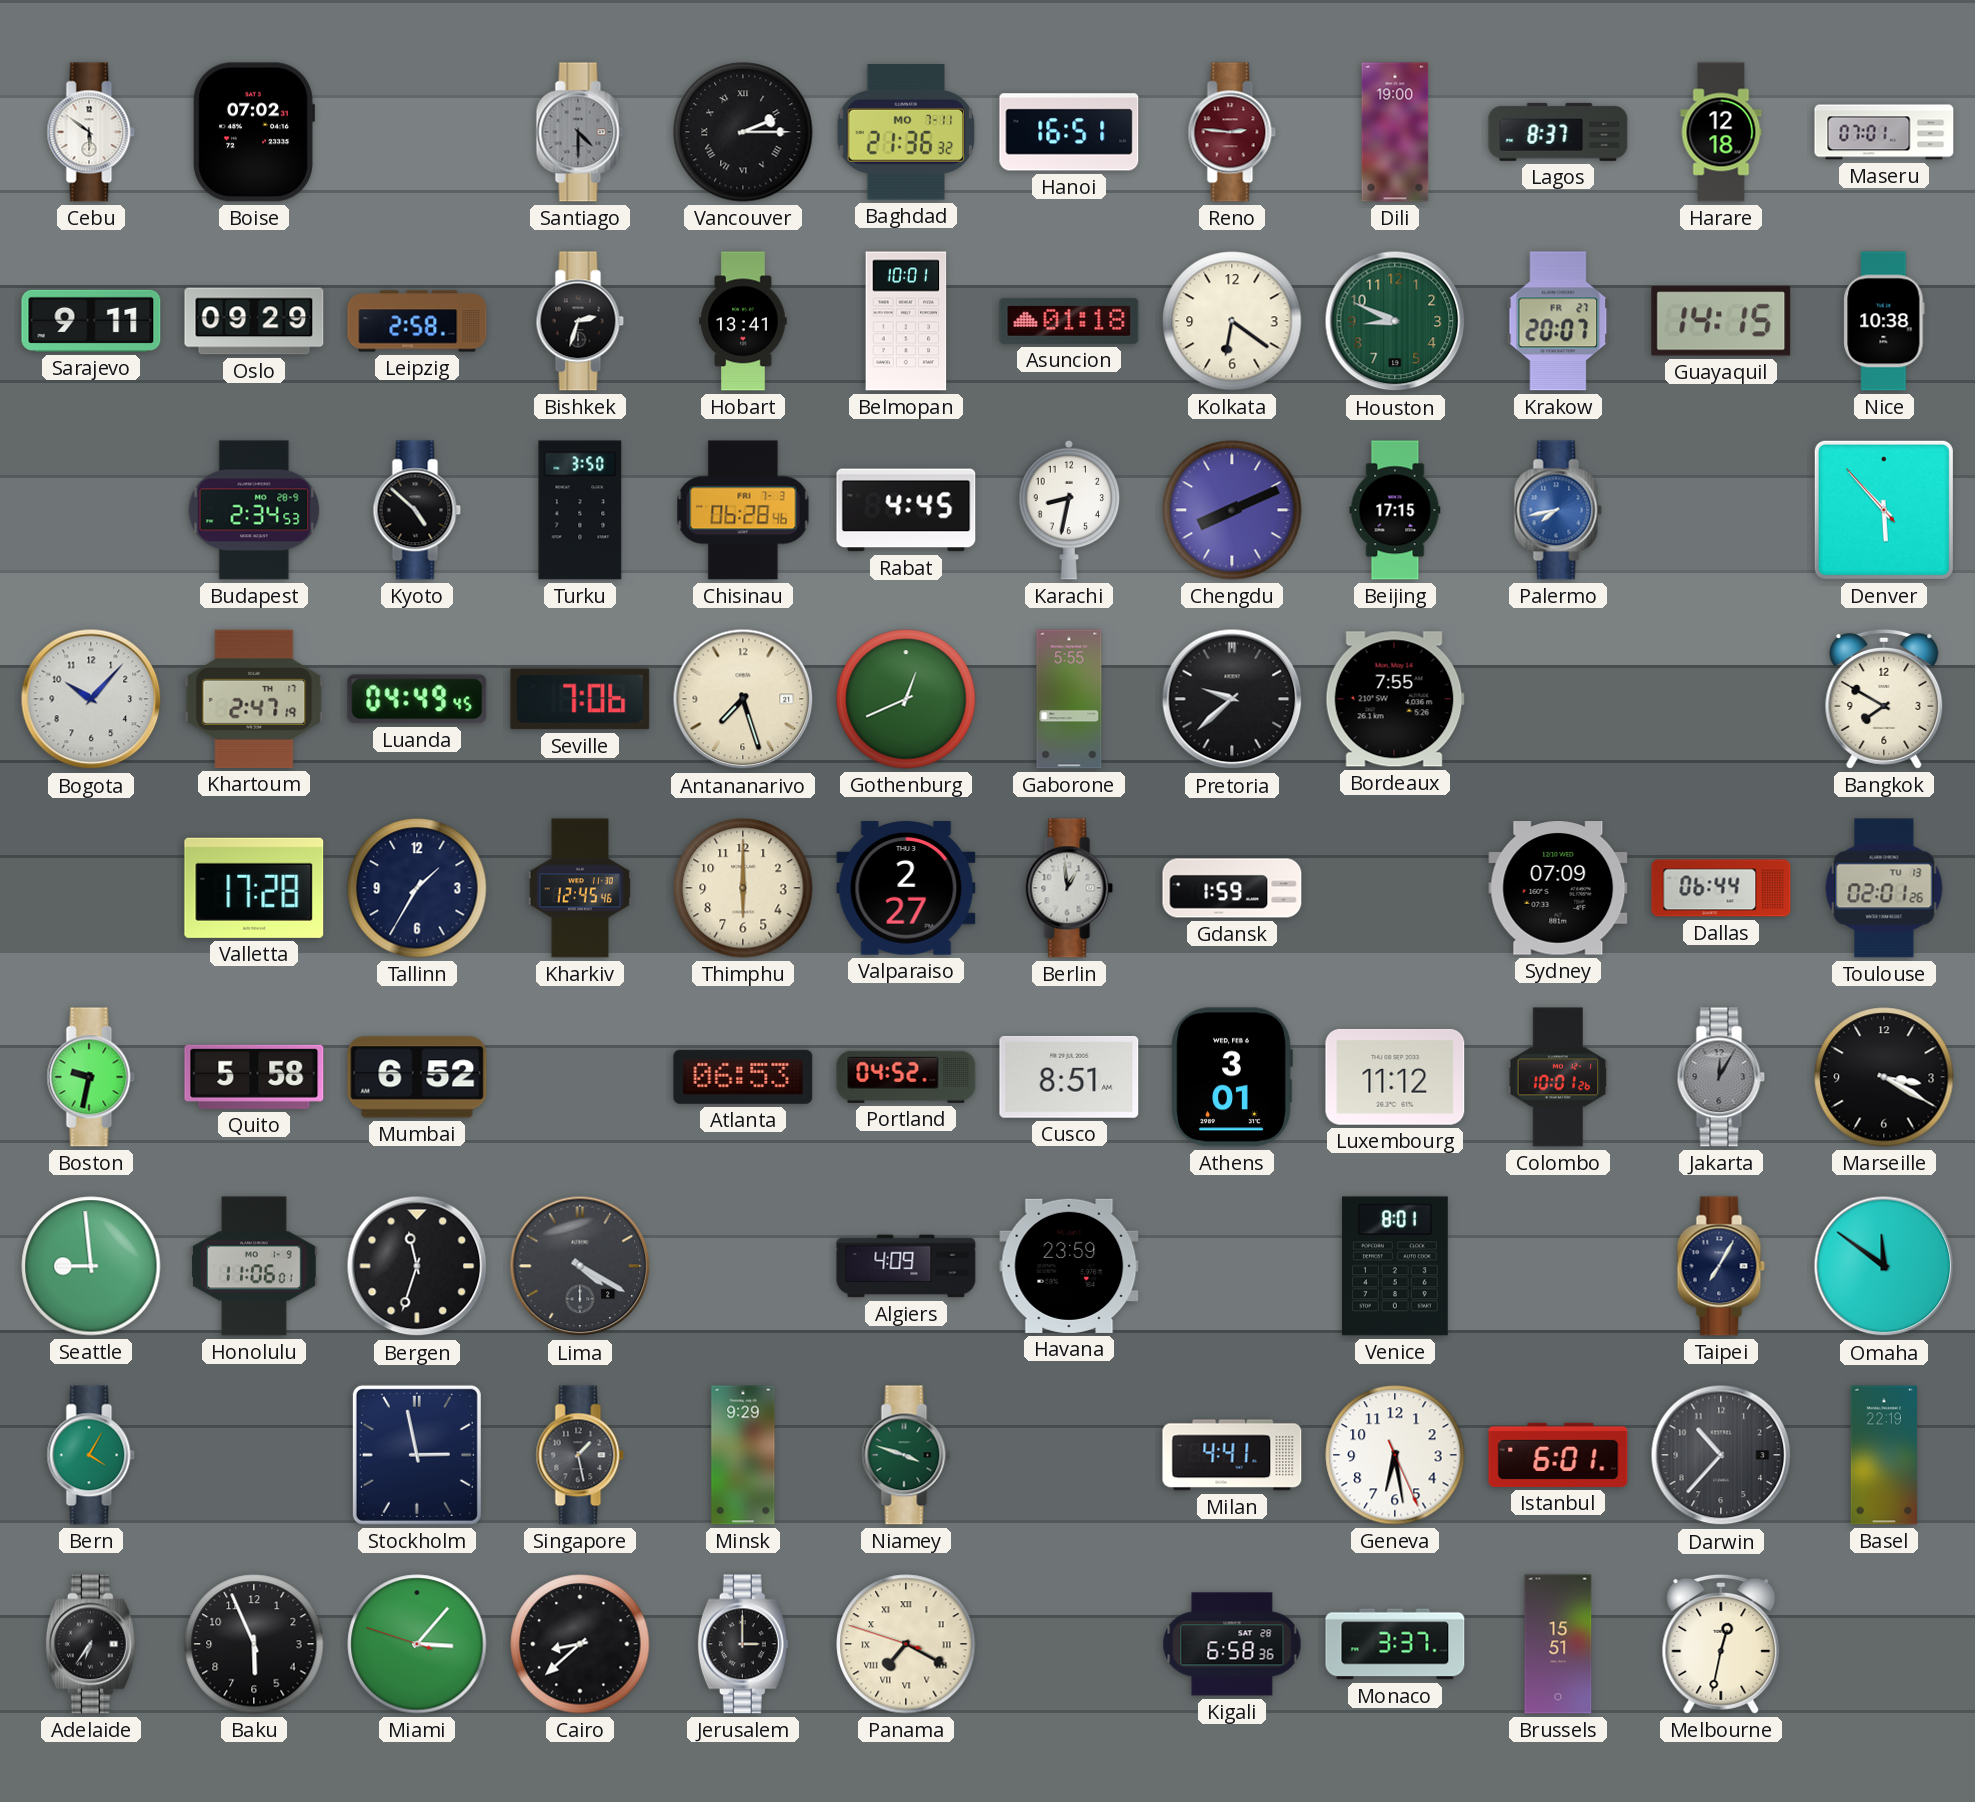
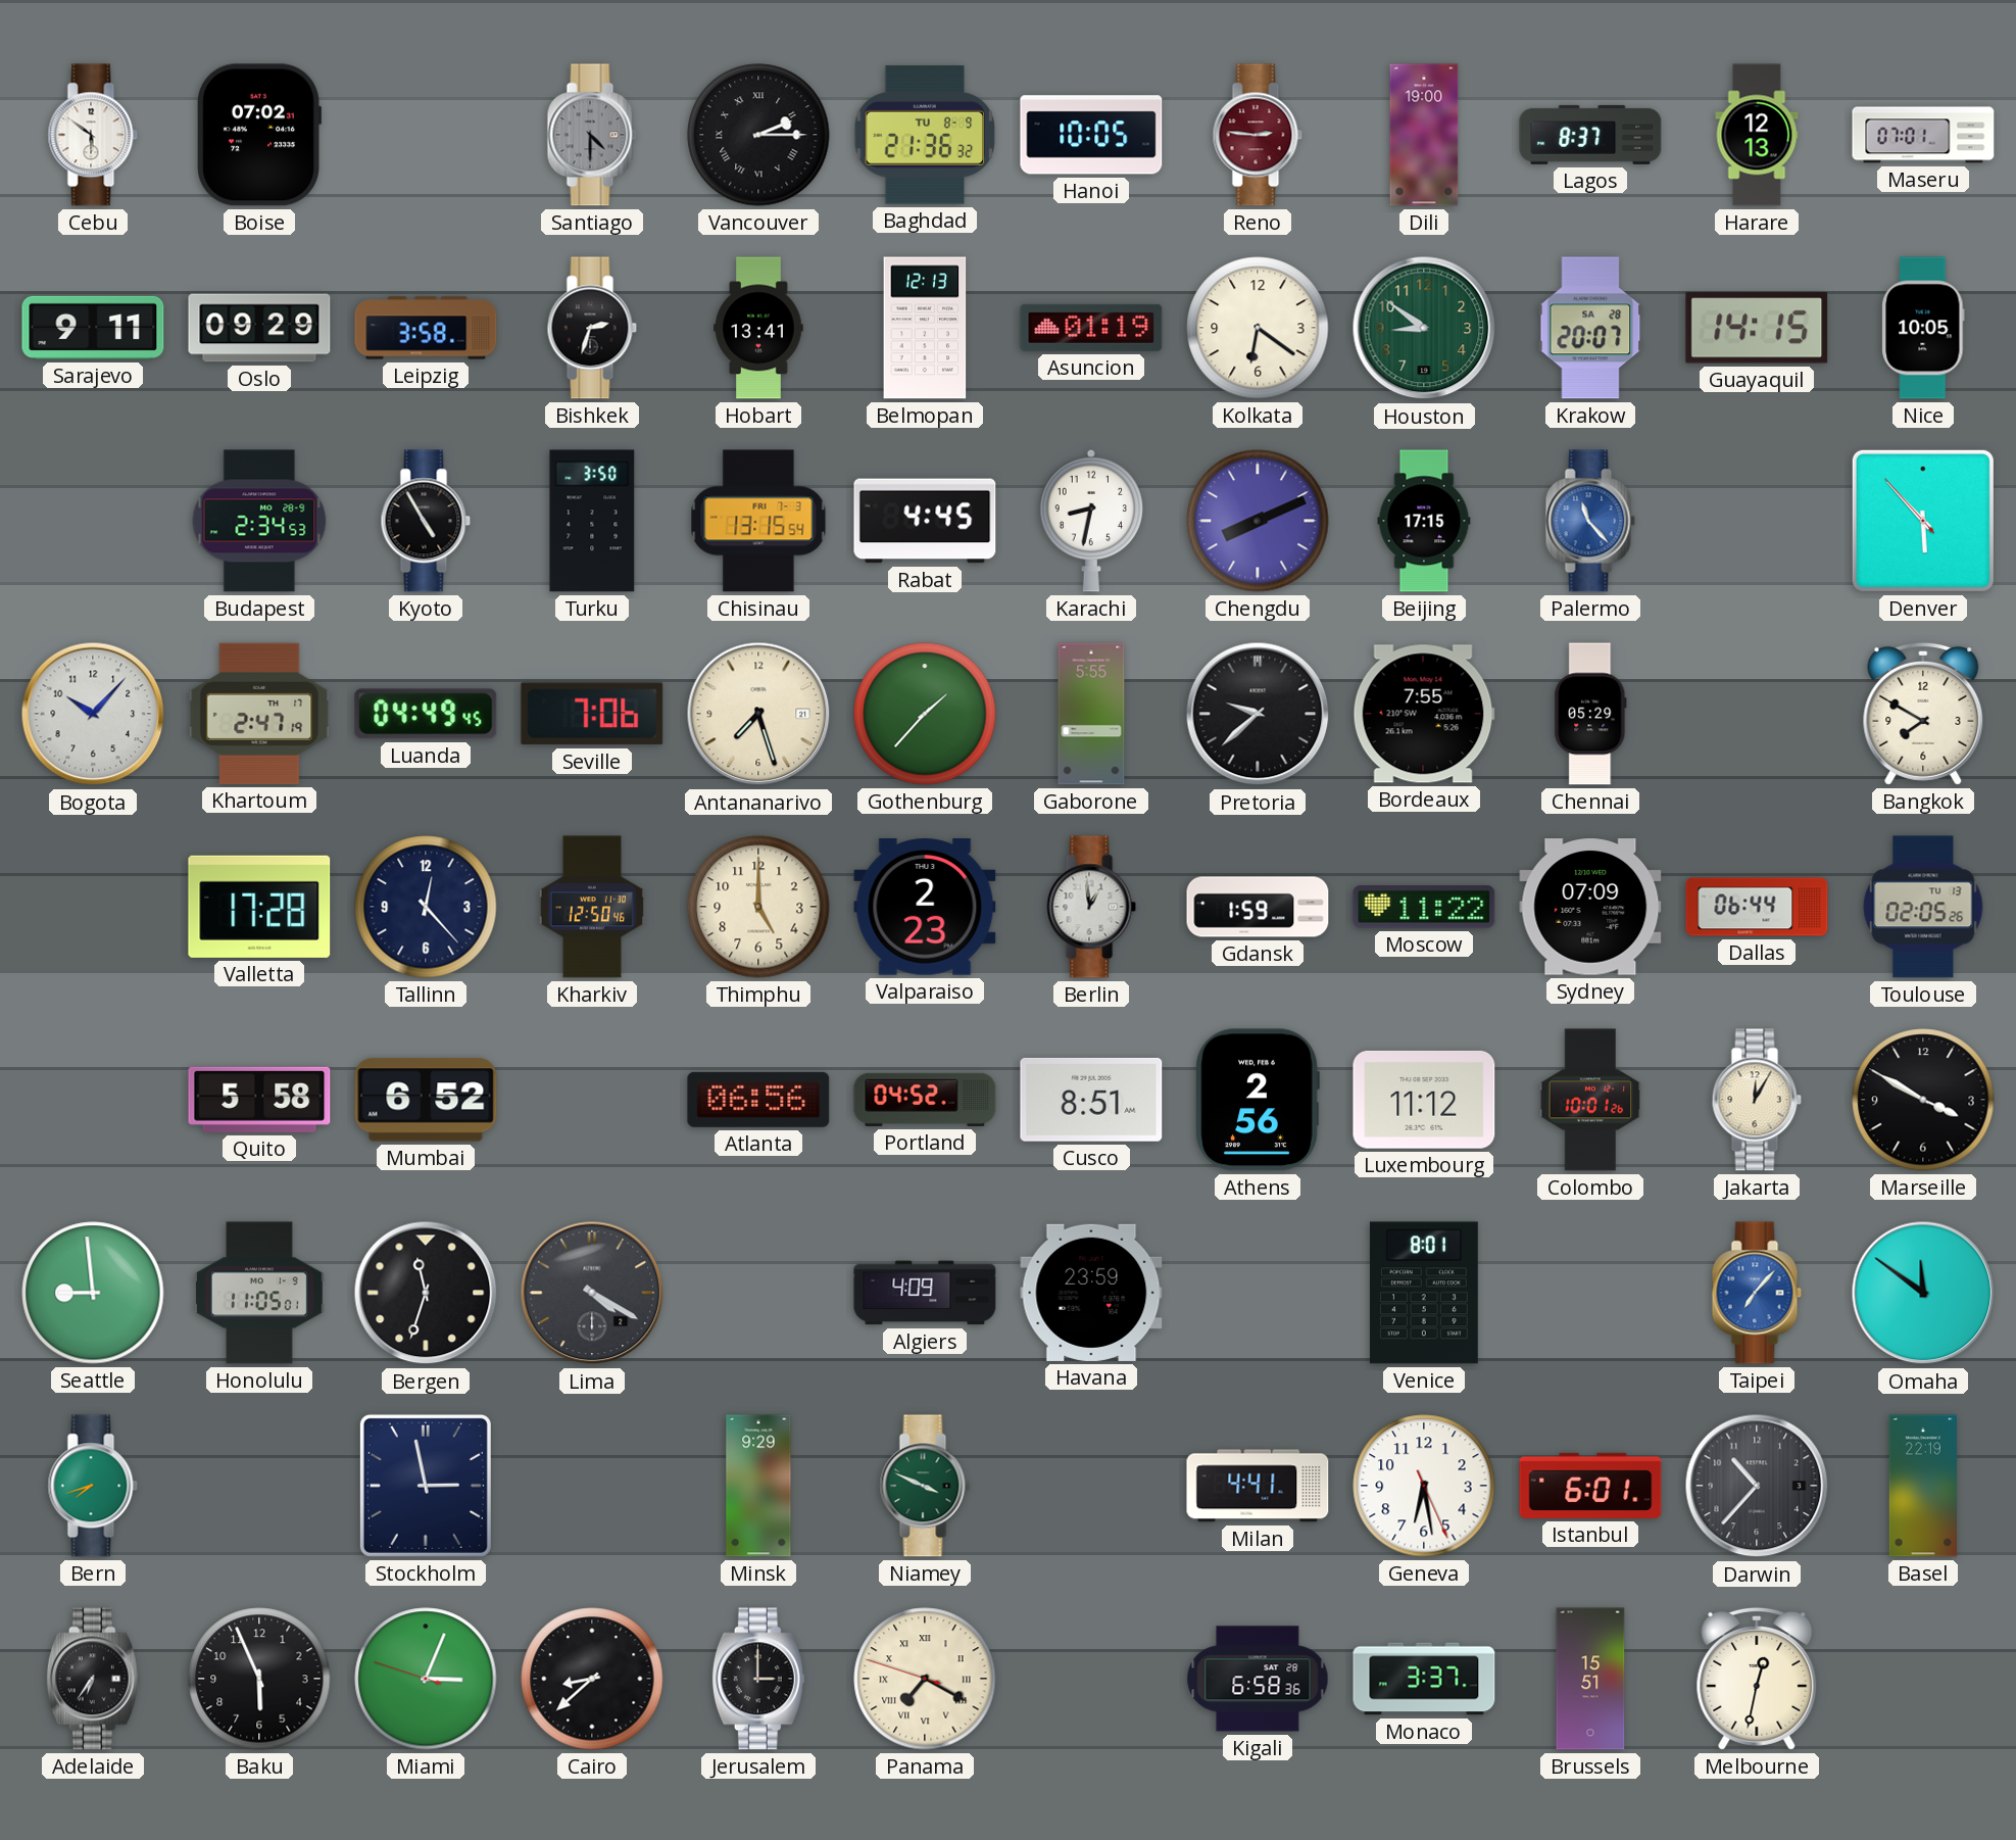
Baghdad date: MO 7-11 -> TU 8-9
Hanoi: 16:51 -> 10:05
Harare: 12:18 -> 12:13
Leipzig: 2:58 -> 3:58
Belmopan: 10:01 -> 12:13
Asuncion: 01:18 -> 01:19
Houston: 8:49 -> 8:51
Krakow date: FR 27 -> SA 28
Nice: 10:38 -> 10:05
Kyoto: 4:52 -> 4:55
Chisinau: 06:28 -> 13:15
Palermo: 7:43 -> 11:23
Gothenburg: 12:41 -> 1:37
Chennai: none -> 05:29
Tallinn: 1:35 -> 12:23
Kharkiv: 12:45 -> 12:50
Thimphu: 6:00 -> 5:00
Valparaiso: 2:27 -> 2:23
Moscow: none -> 11:22
Toulouse: 02:01 -> 02:05
Boston: 9:32 -> none
Atlanta: 06:53 -> 06:56
Athens: 3:01 -> 2:56
Jakarta dial: grey -> cream
Marseille: 3:20 -> 3:50
Honolulu: 11:06 -> 11:05
Taipei: 7:05 -> 7:07
Taipei dial: navy -> blue
Bern: 4:05 -> 7:42
Singapore: 1:28 -> none
Niamey: 3:48 -> 3:49
Miami: 3:06 -> 3:03
